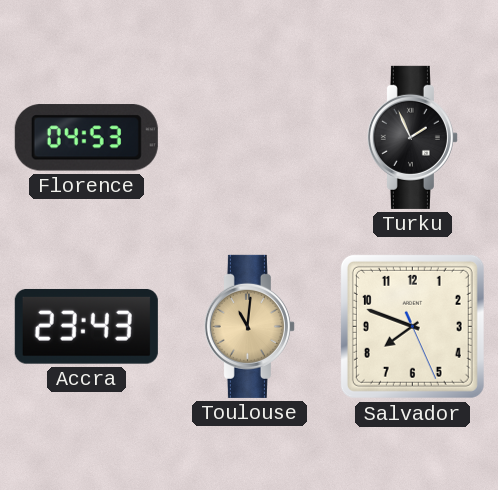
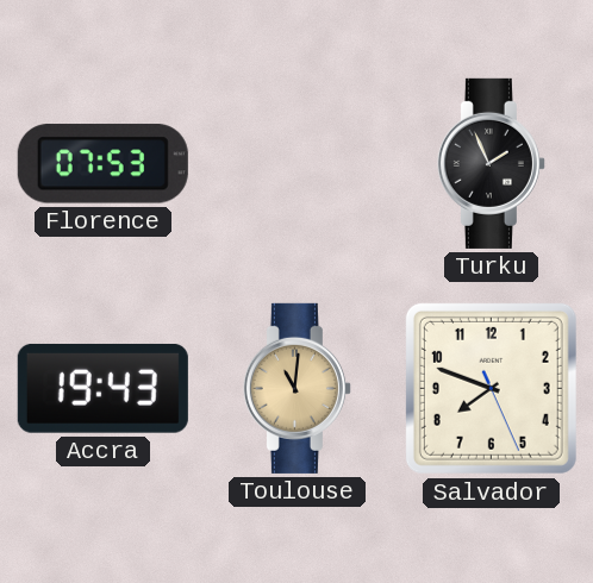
Florence: 04:53 -> 07:53
Accra: 23:43 -> 19:43
